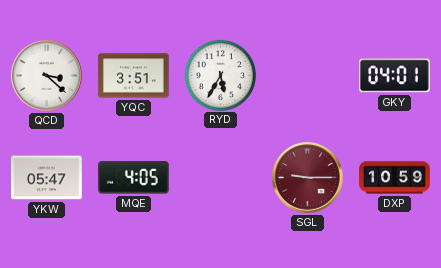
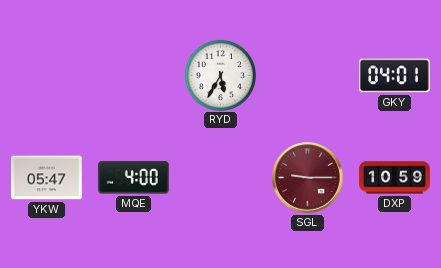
QCD: 3:22 -> none
YQC: 3:51 -> none
MQE: 4:05 -> 4:00
